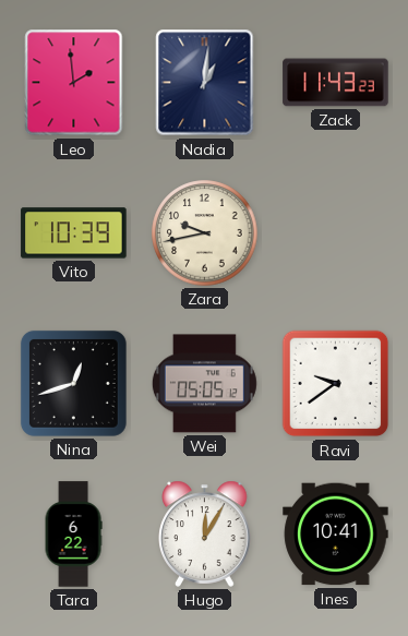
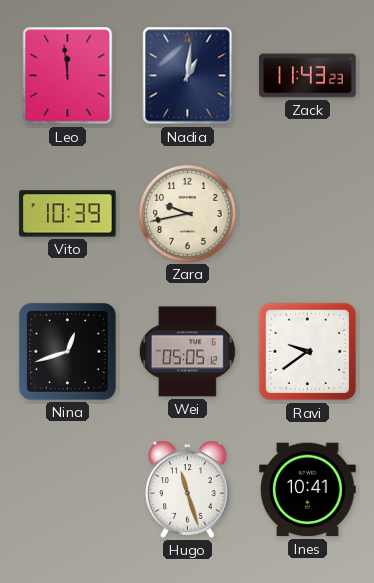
Leo: 1:59 -> 11:59
Tara: 6:22 -> none
Hugo: 12:05 -> 11:27
